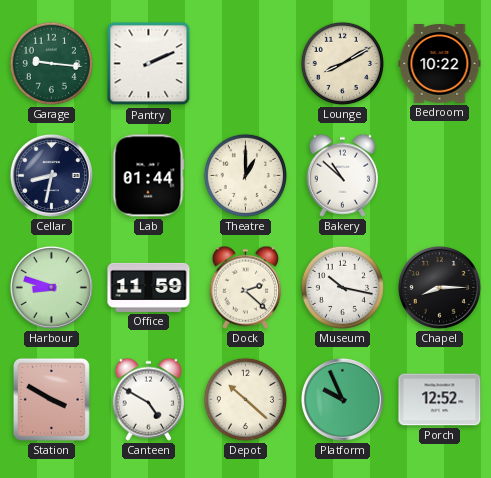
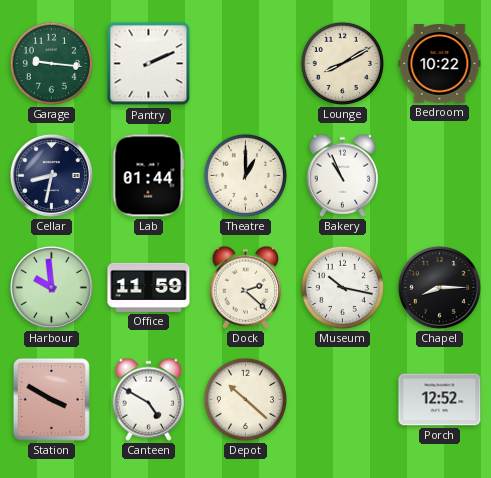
Bakery: 10:52 -> 10:56
Harbour: 8:48 -> 9:59
Platform: 9:56 -> none
